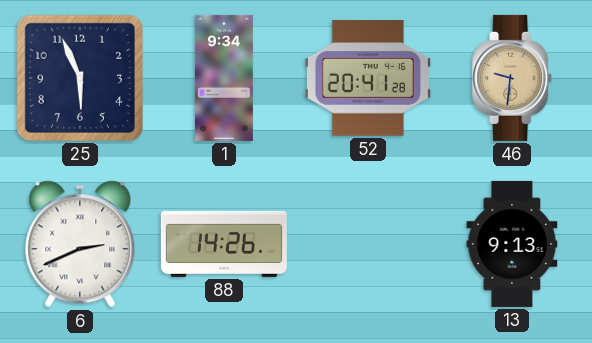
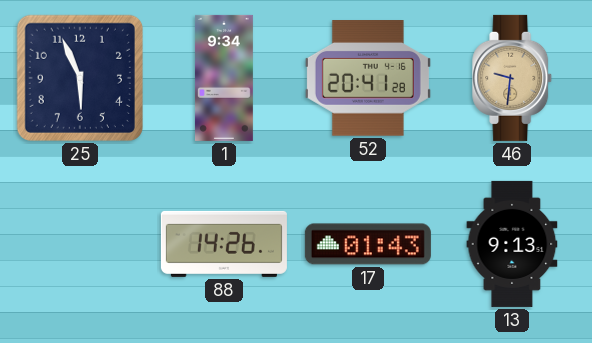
6: 2:41 -> none
17: none -> 01:43
